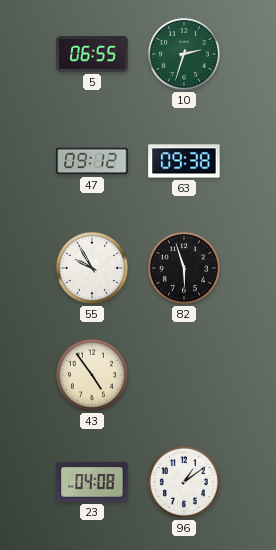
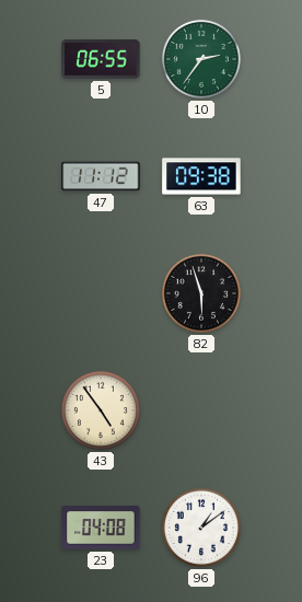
10: 2:33 -> 2:36
47: 09:12 -> 11:12
55: 9:55 -> none
